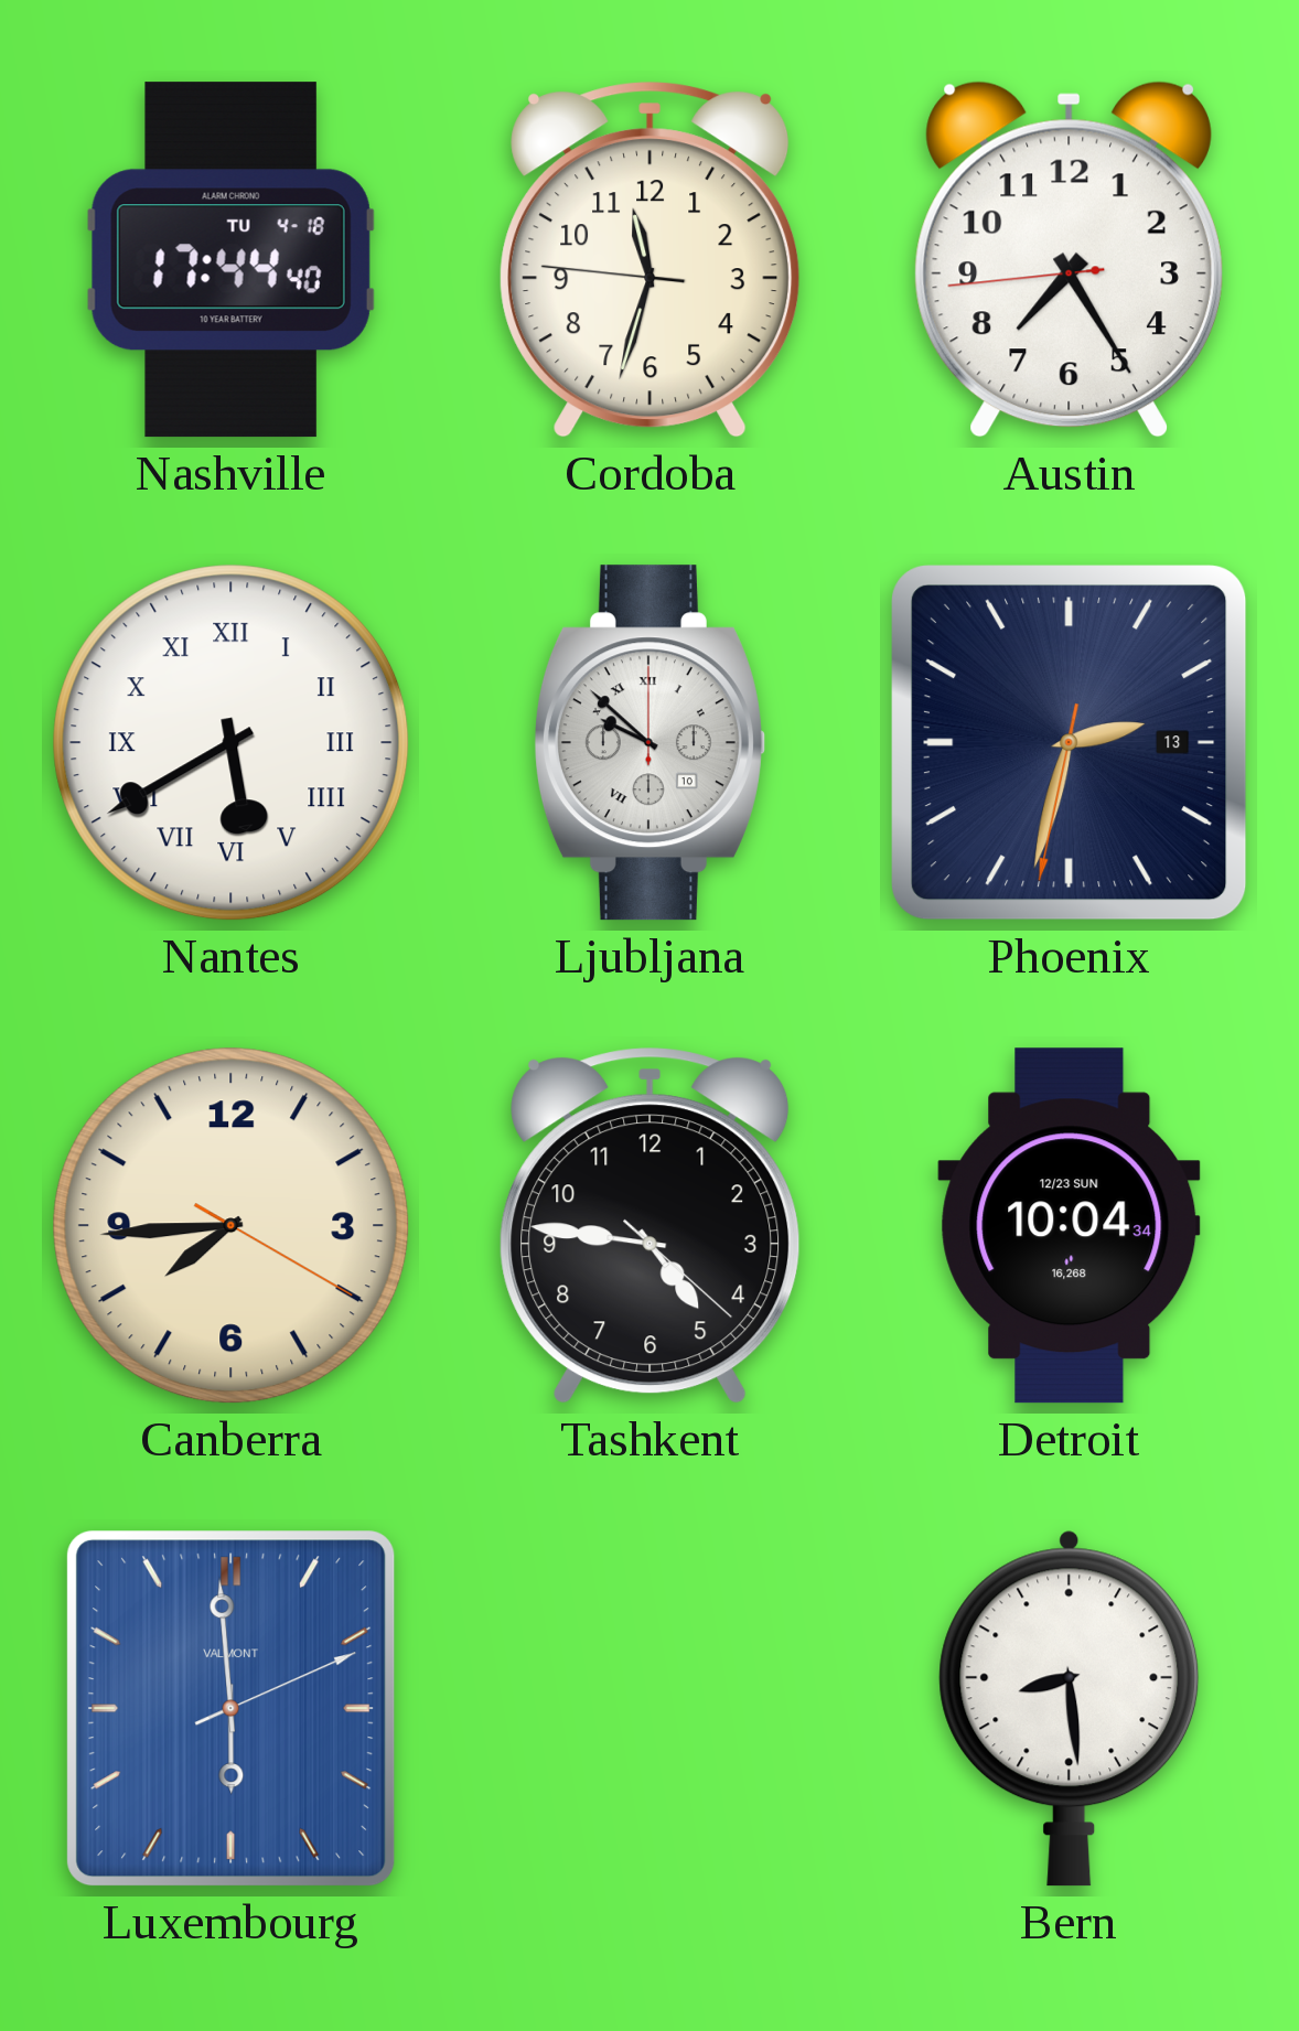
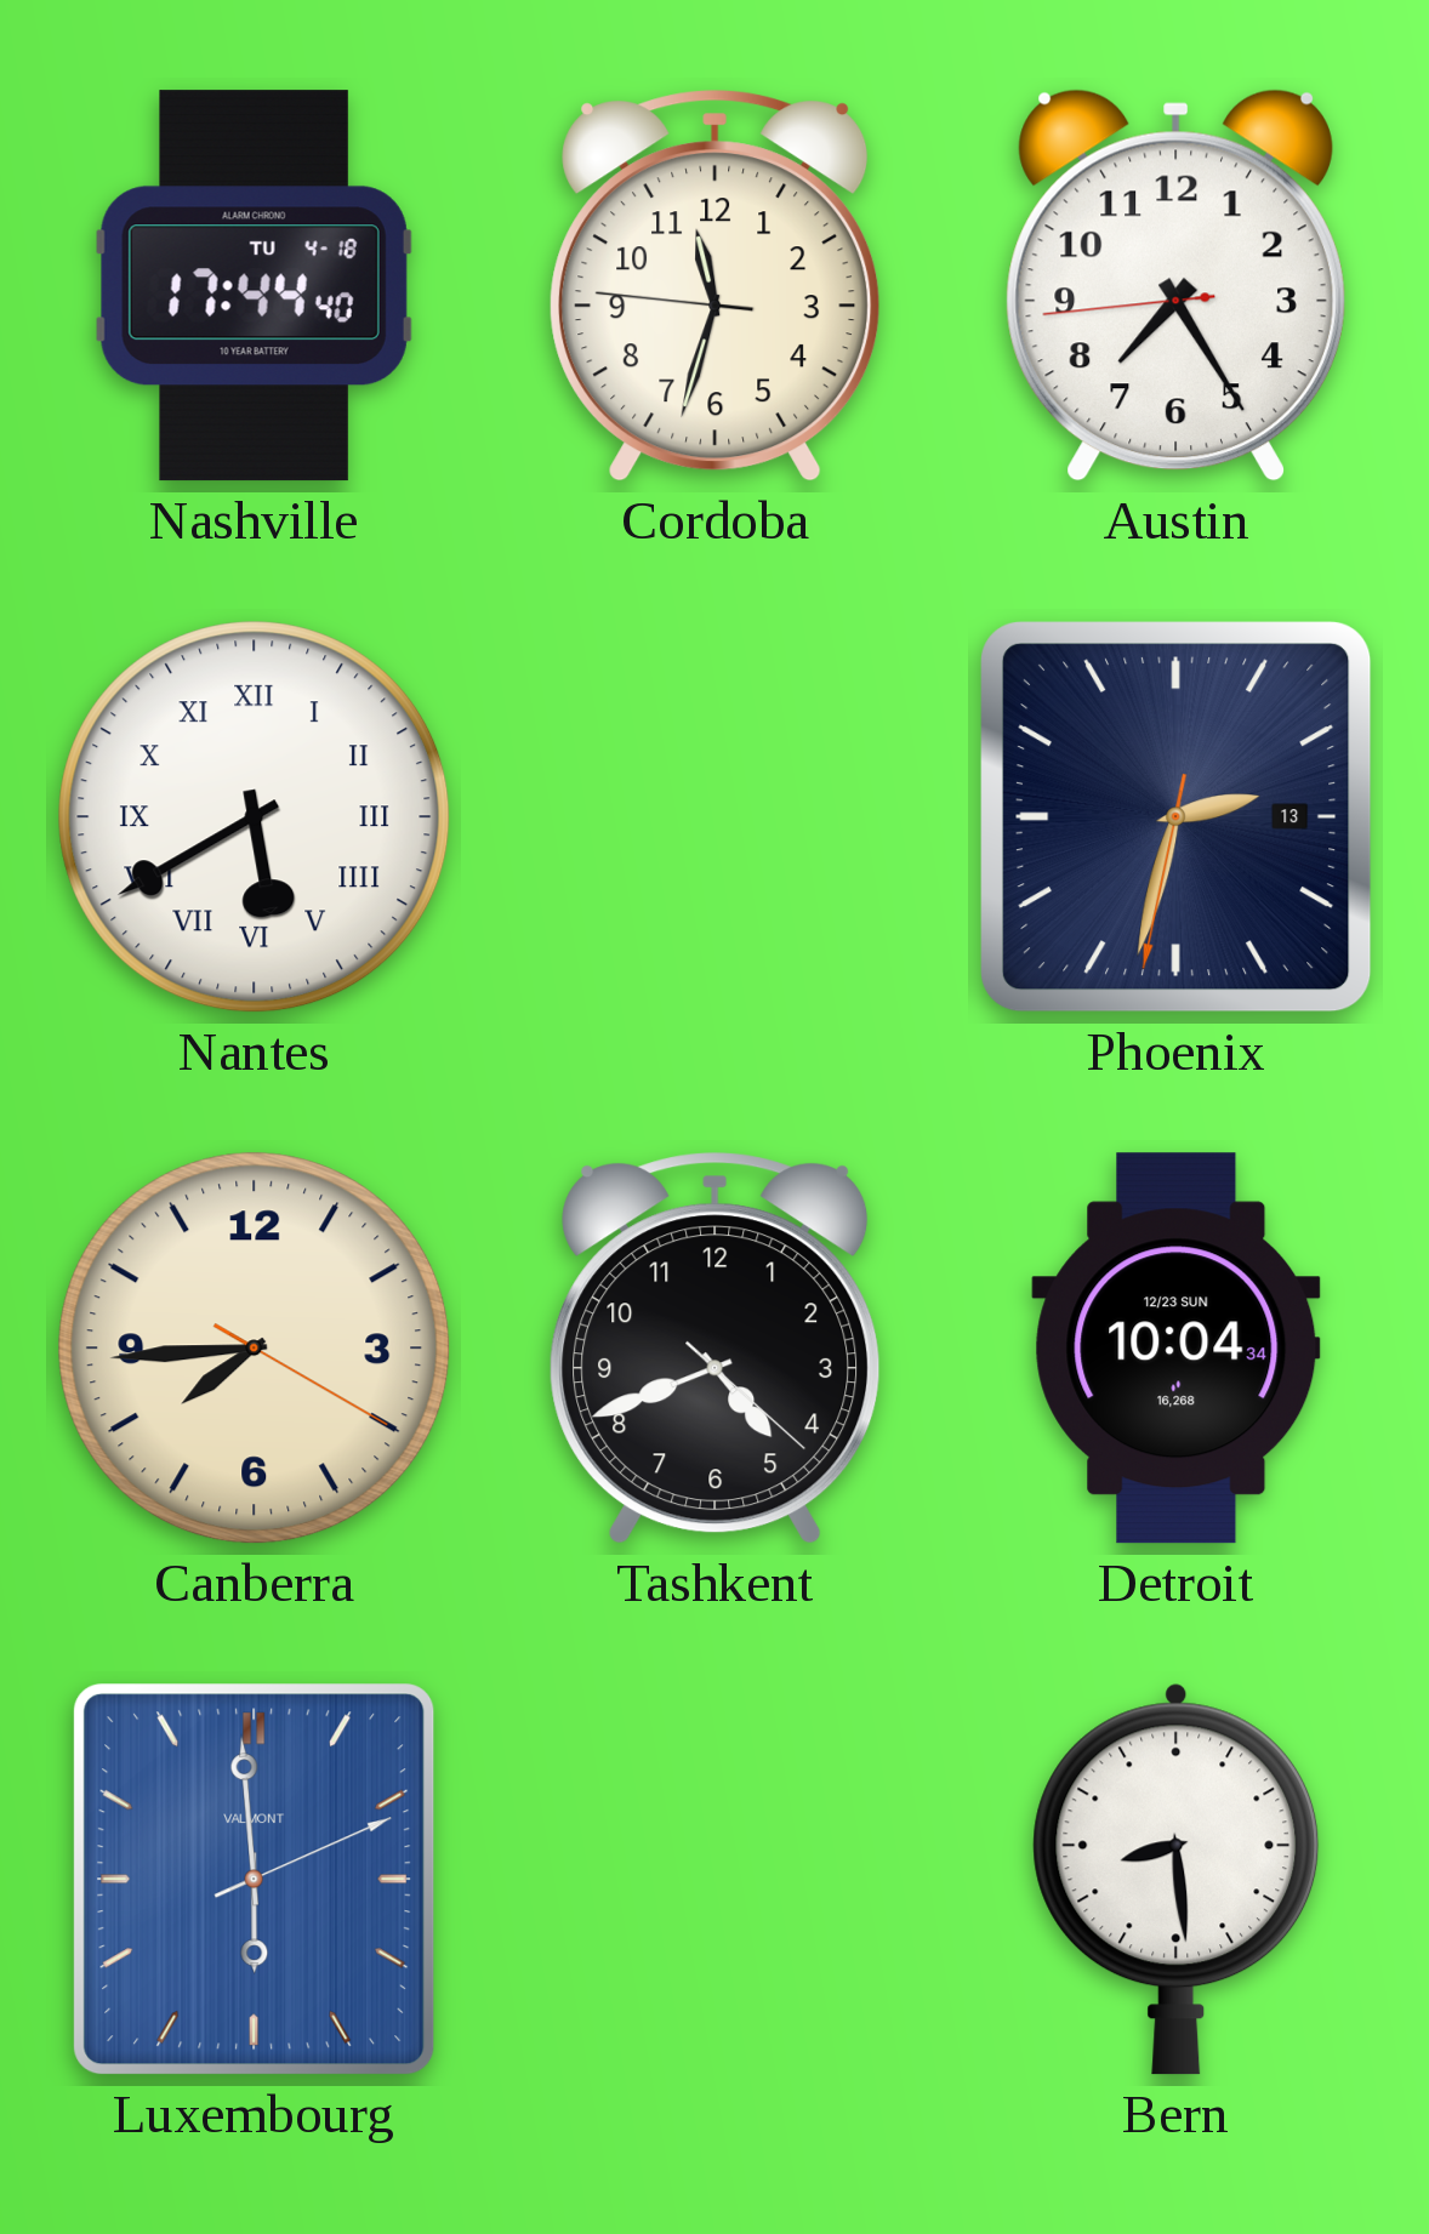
Ljubljana: 9:52 -> none
Tashkent: 4:46 -> 4:41
